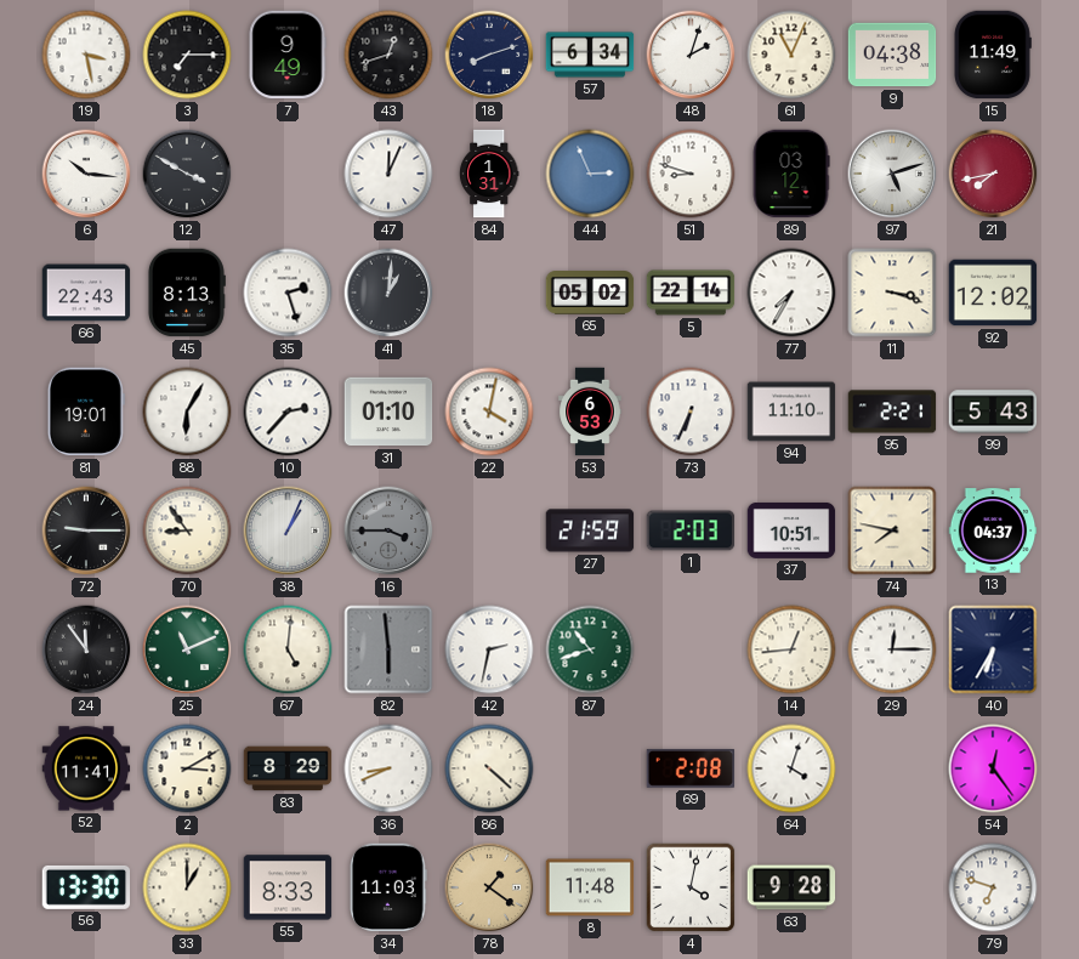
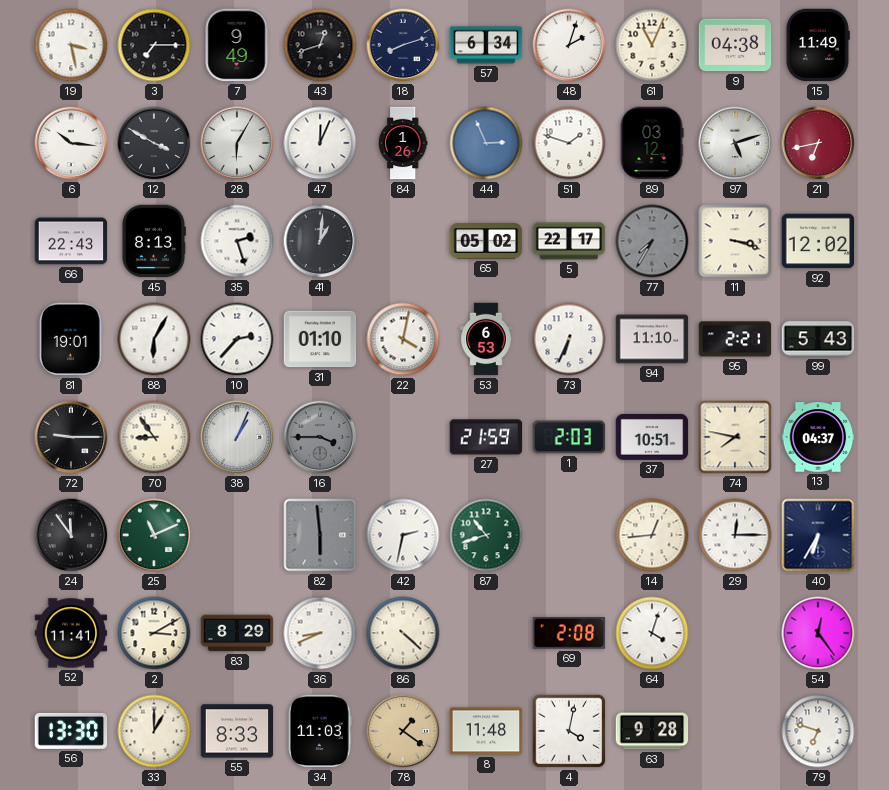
28: none -> 6:05
84: 1:31 -> 1:26
51: 8:48 -> 1:48
21: 7:43 -> 6:43
5: 22:14 -> 22:17
77 dial: white -> grey
67: 5:01 -> none
